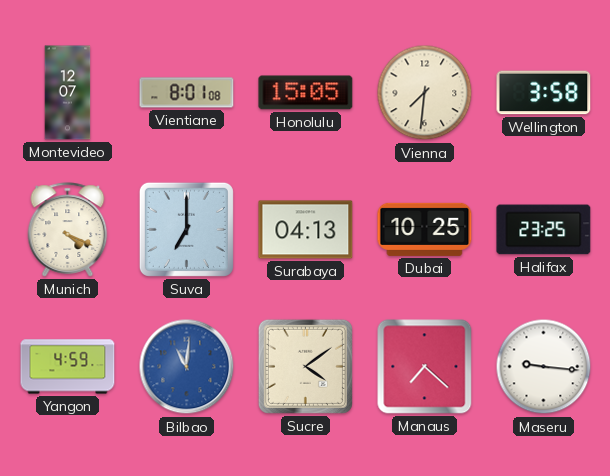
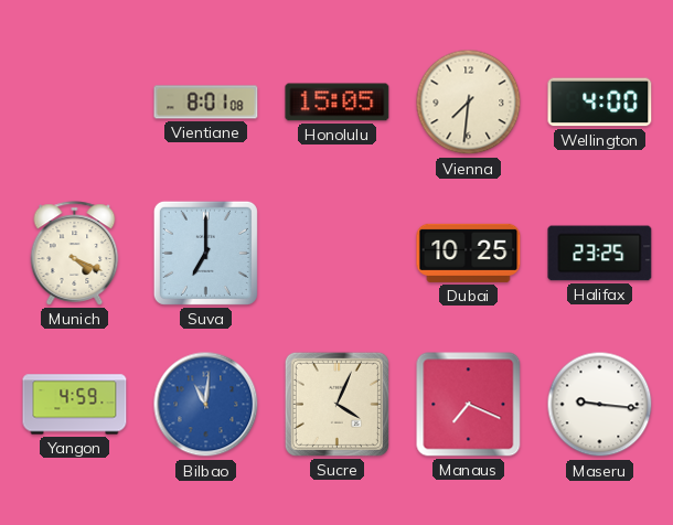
Montevideo: 12:07 -> none
Wellington: 3:58 -> 4:00
Surabaya: 04:13 -> none
Sucre: 4:09 -> 4:04
Manaus: 7:22 -> 7:19
